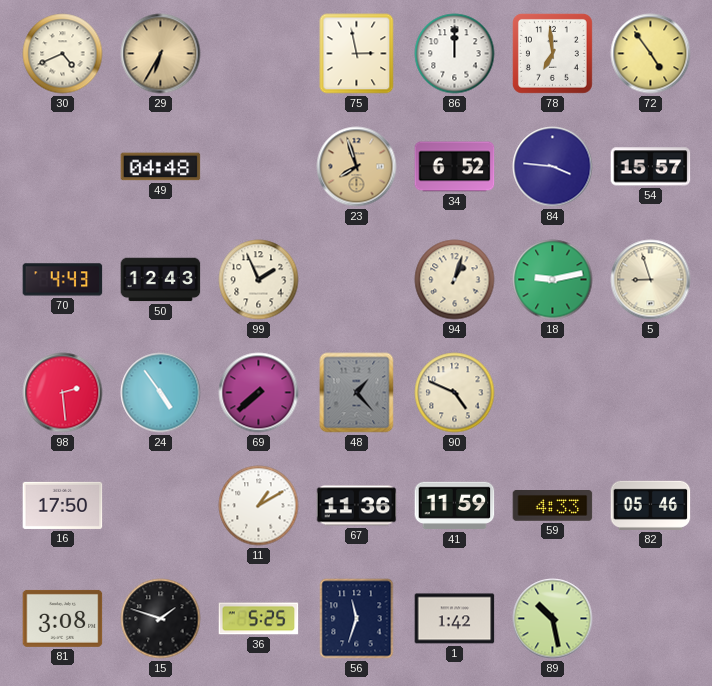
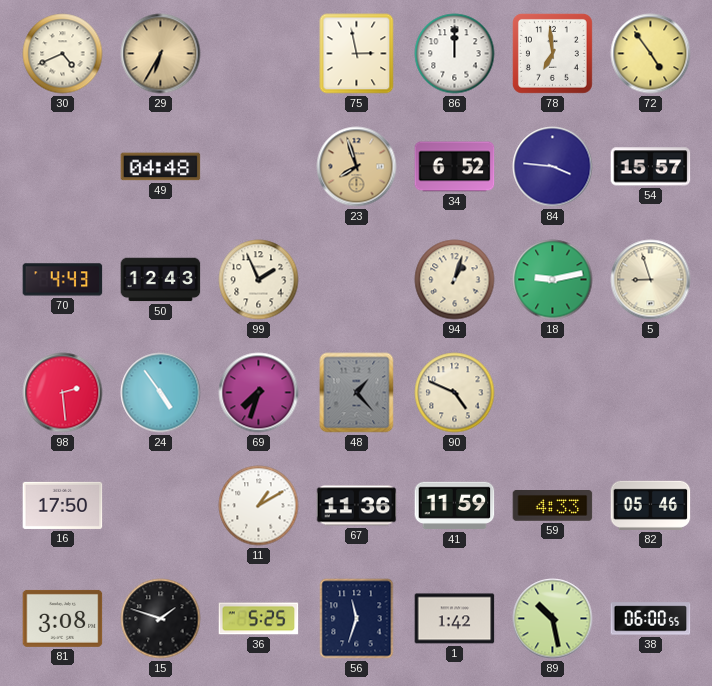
69: 7:38 -> 7:33
38: none -> 06:00
